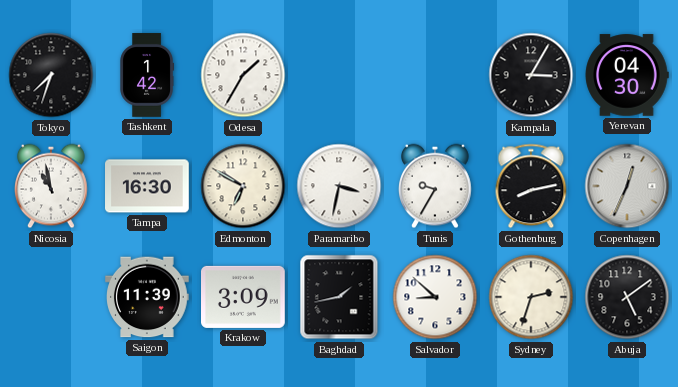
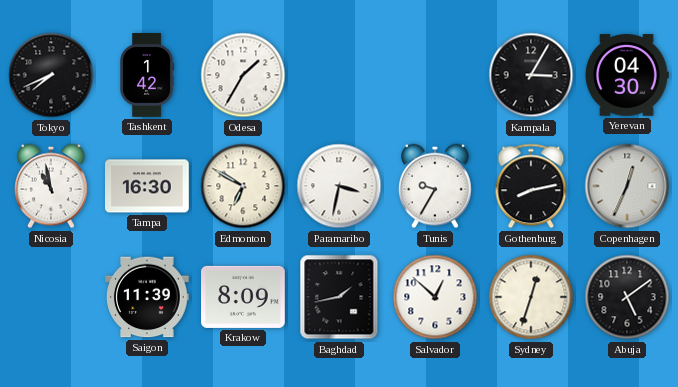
Tokyo: 7:33 -> 7:41
Krakow: 3:09 -> 8:09
Salvador: 8:52 -> 12:52
Sydney: 2:33 -> 12:33
